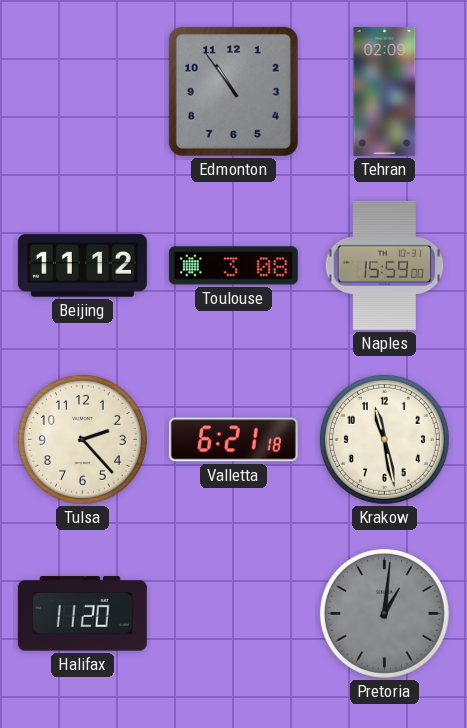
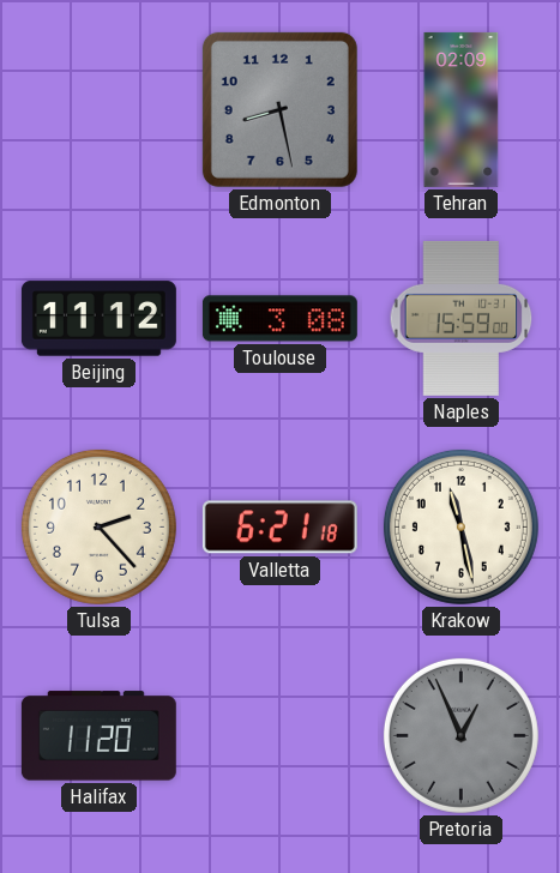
Edmonton: 10:54 -> 8:28
Pretoria: 1:01 -> 12:56
